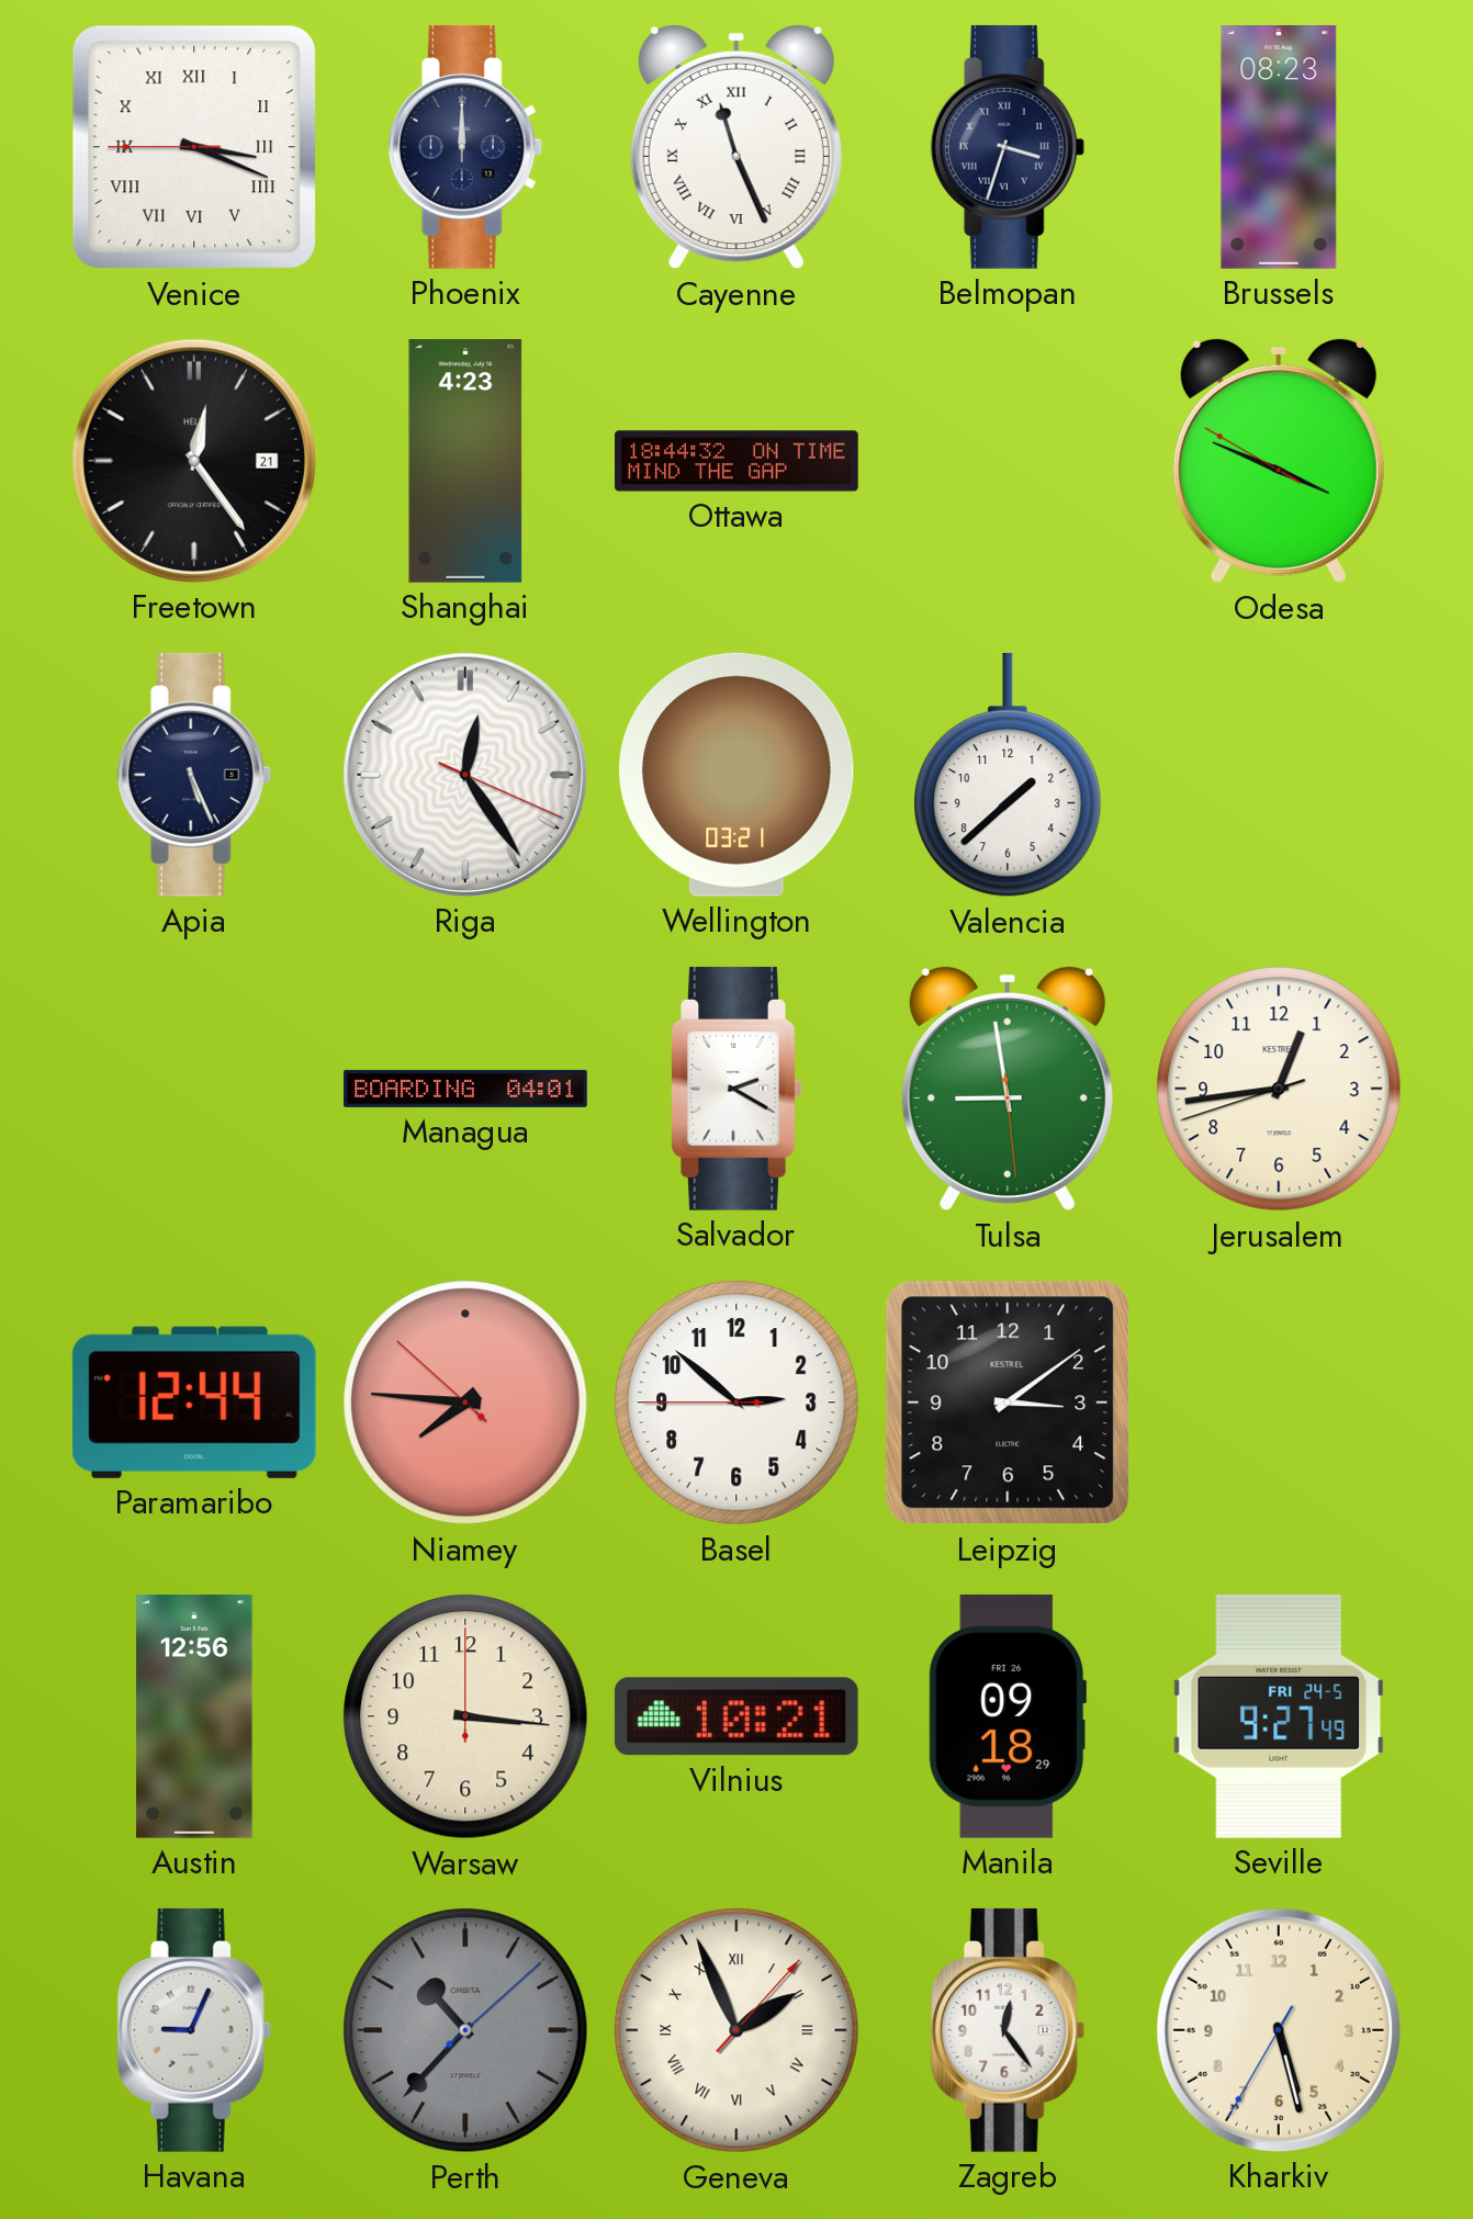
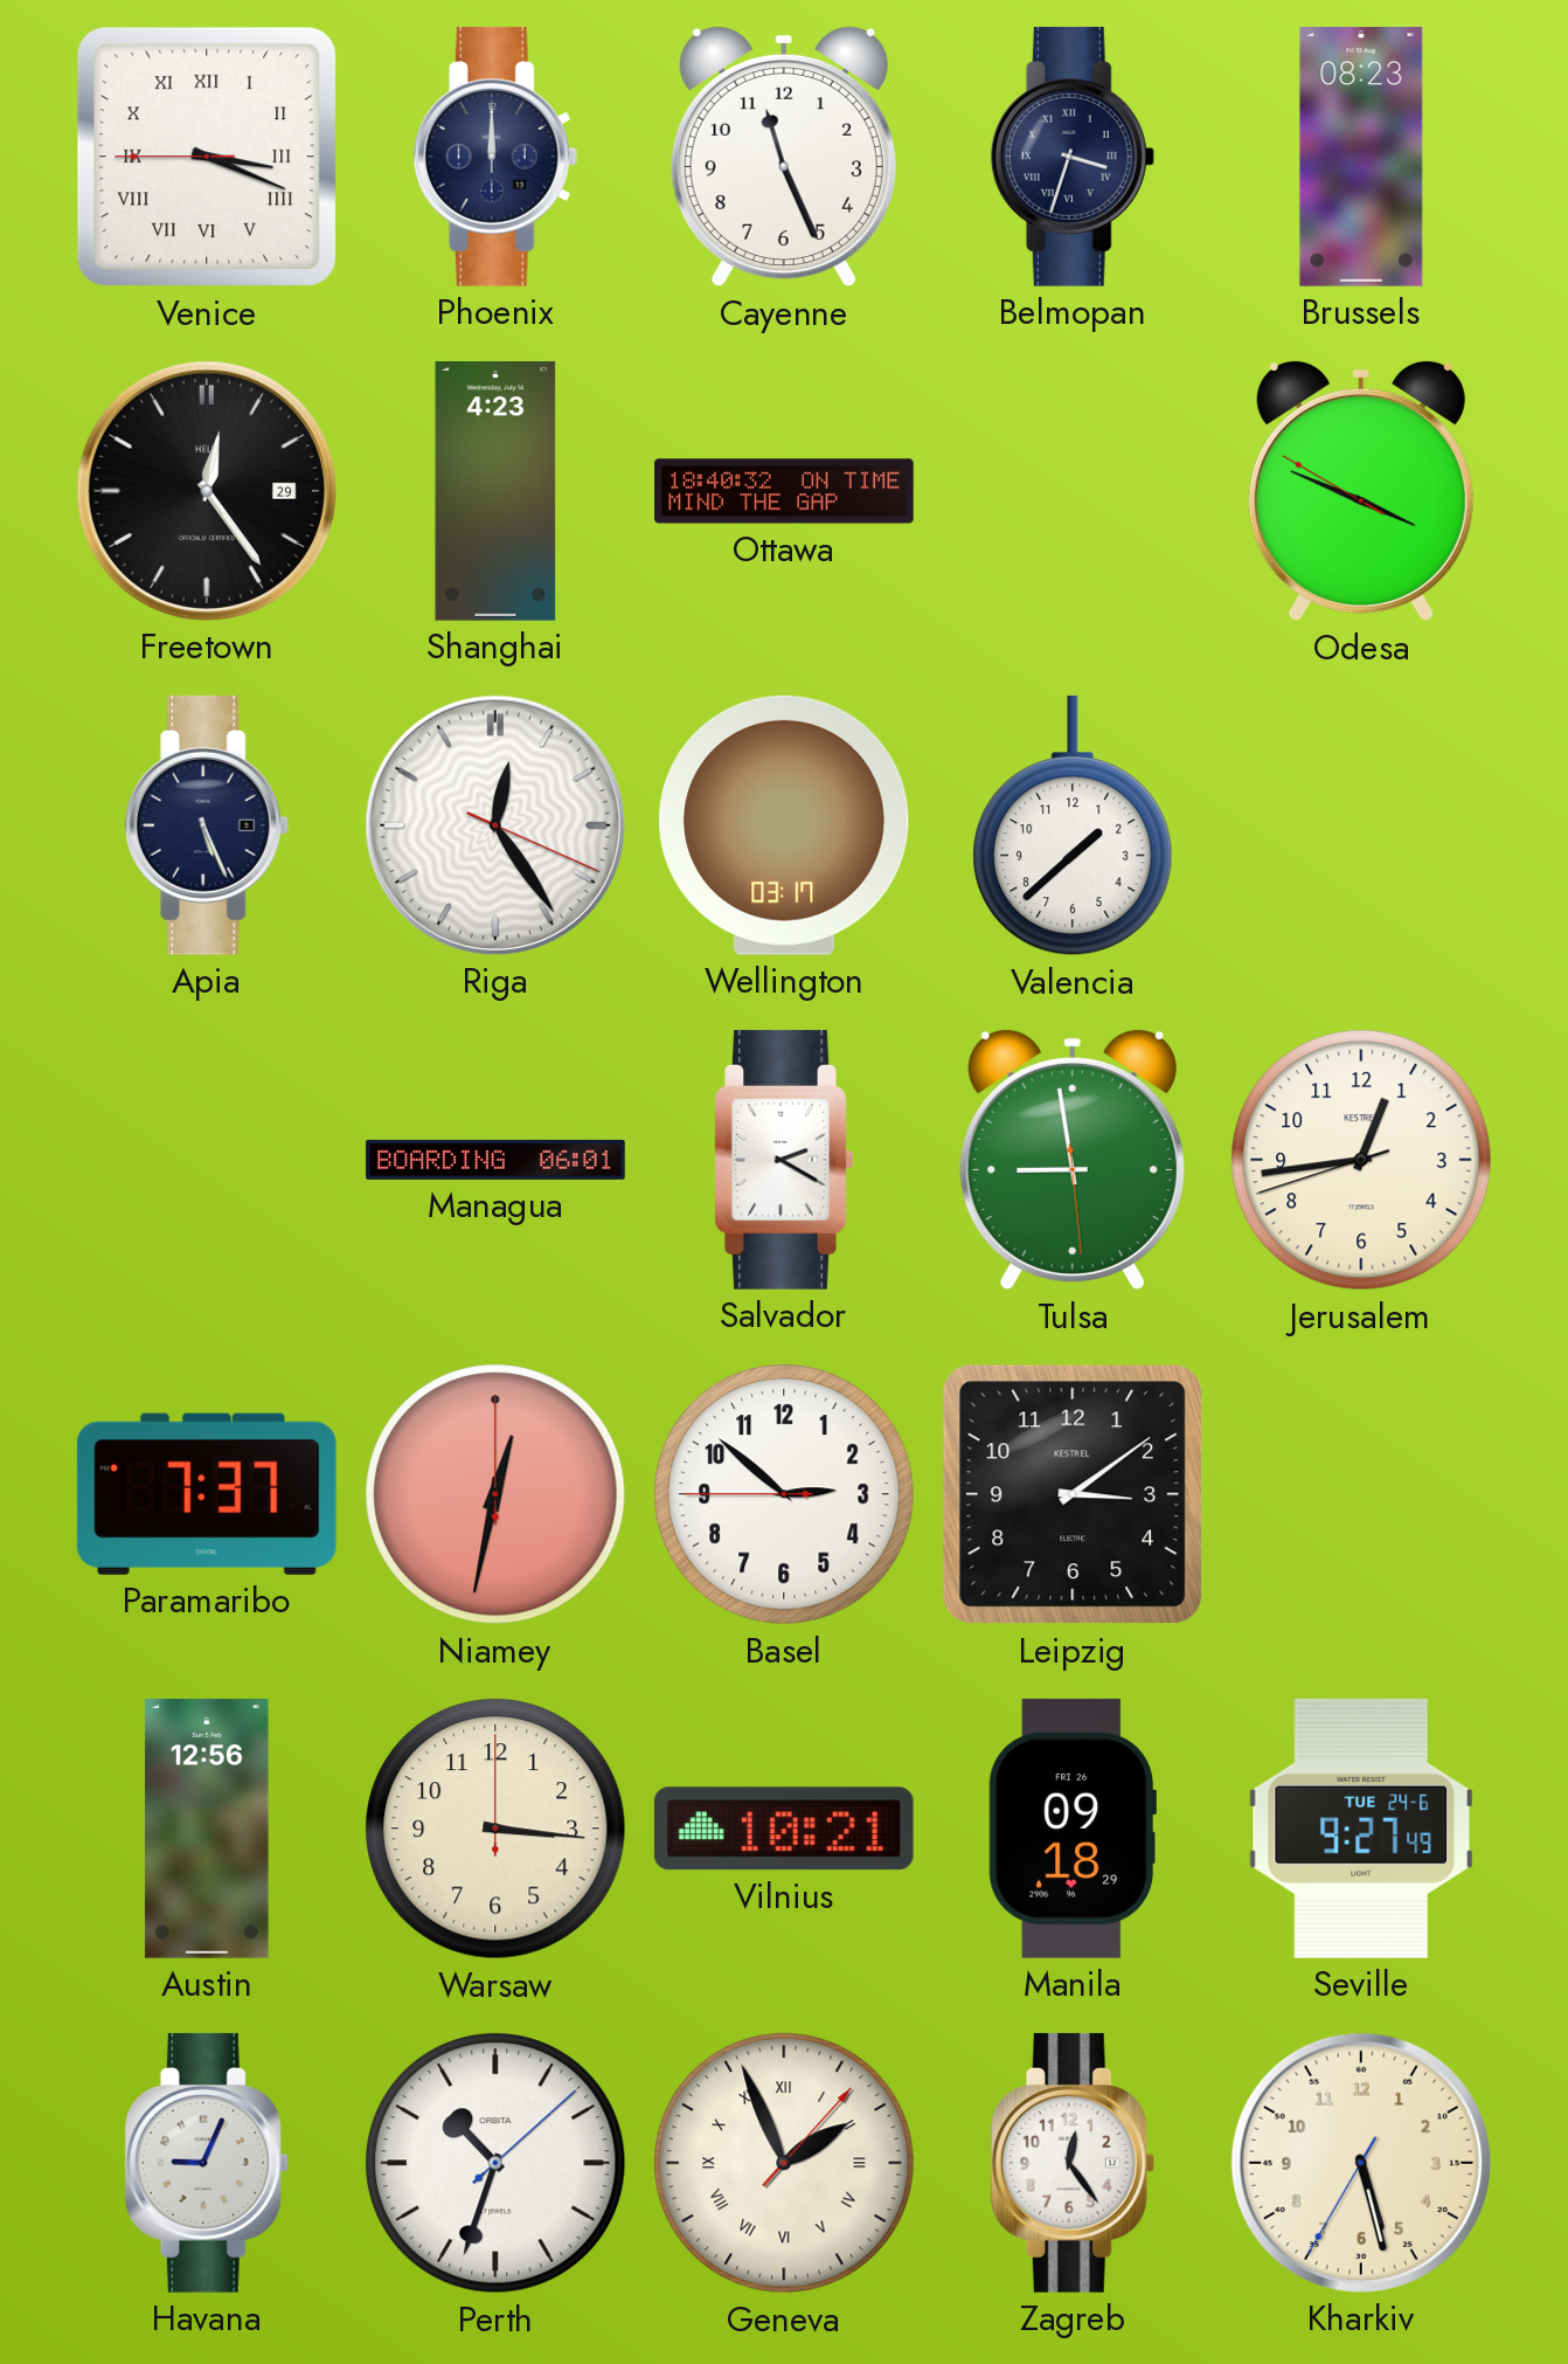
Cayenne numerals: Roman -> Arabic
Freetown date: 21 -> 29
Ottawa: 18:44 -> 18:40
Wellington: 03:21 -> 03:17
Managua: 04:01 -> 06:01
Paramaribo: 12:44 -> 7:37
Niamey: 7:45 -> 12:32
Seville date: FRI 24-5 -> TUE 24-6
Perth: 10:37 -> 10:33
Perth dial: grey -> white
